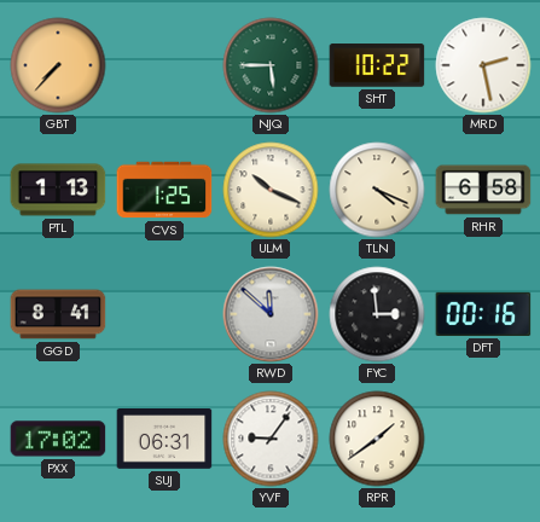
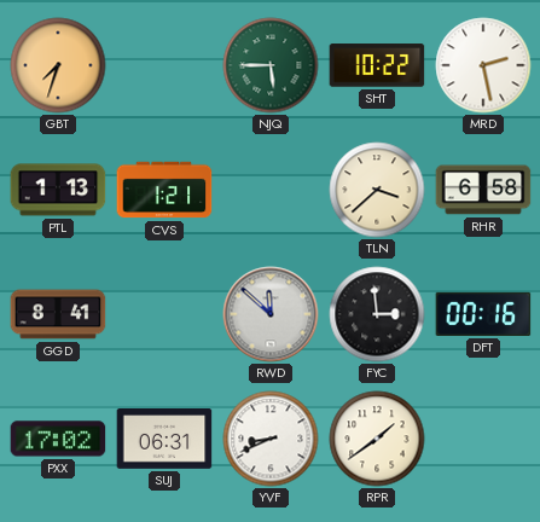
GBT: 7:37 -> 7:33
CVS: 1:25 -> 1:21
ULM: 10:19 -> none
TLN: 4:19 -> 3:38
YVF: 9:06 -> 8:41
